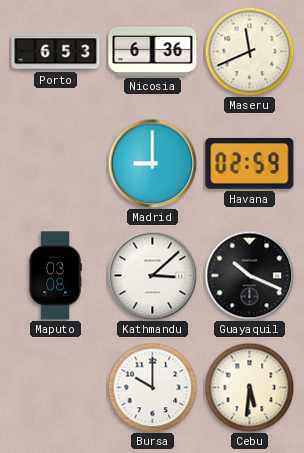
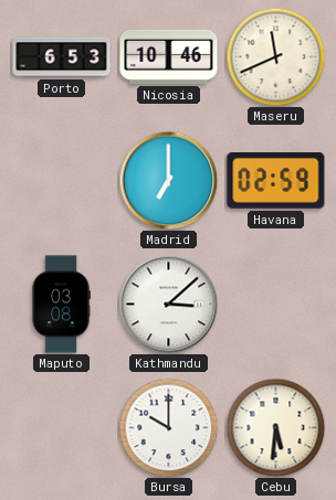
Nicosia: 6:36 -> 10:46
Madrid: 9:00 -> 7:00
Guayaquil: 10:19 -> none
